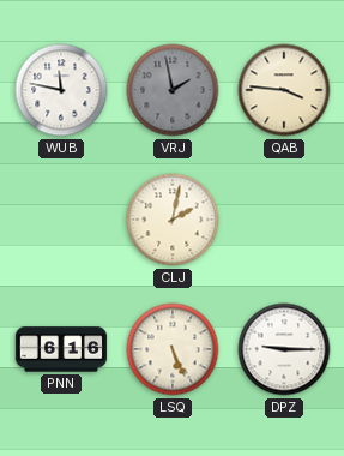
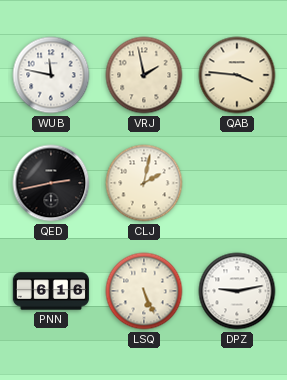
VRJ dial: grey -> cream
QED: none -> 2:43
DPZ: 9:15 -> 9:13
